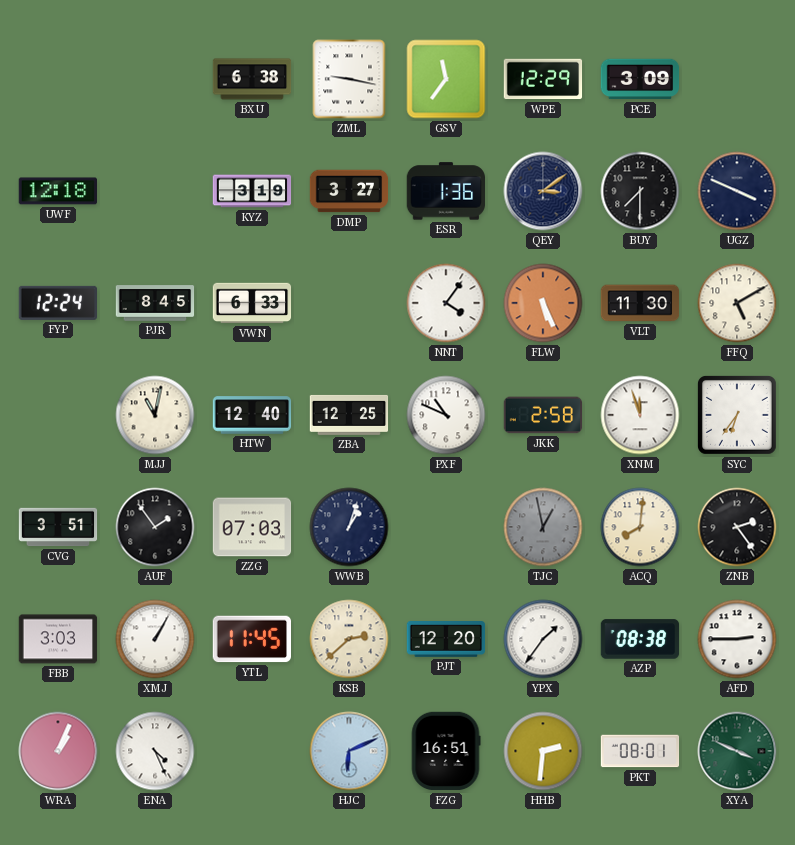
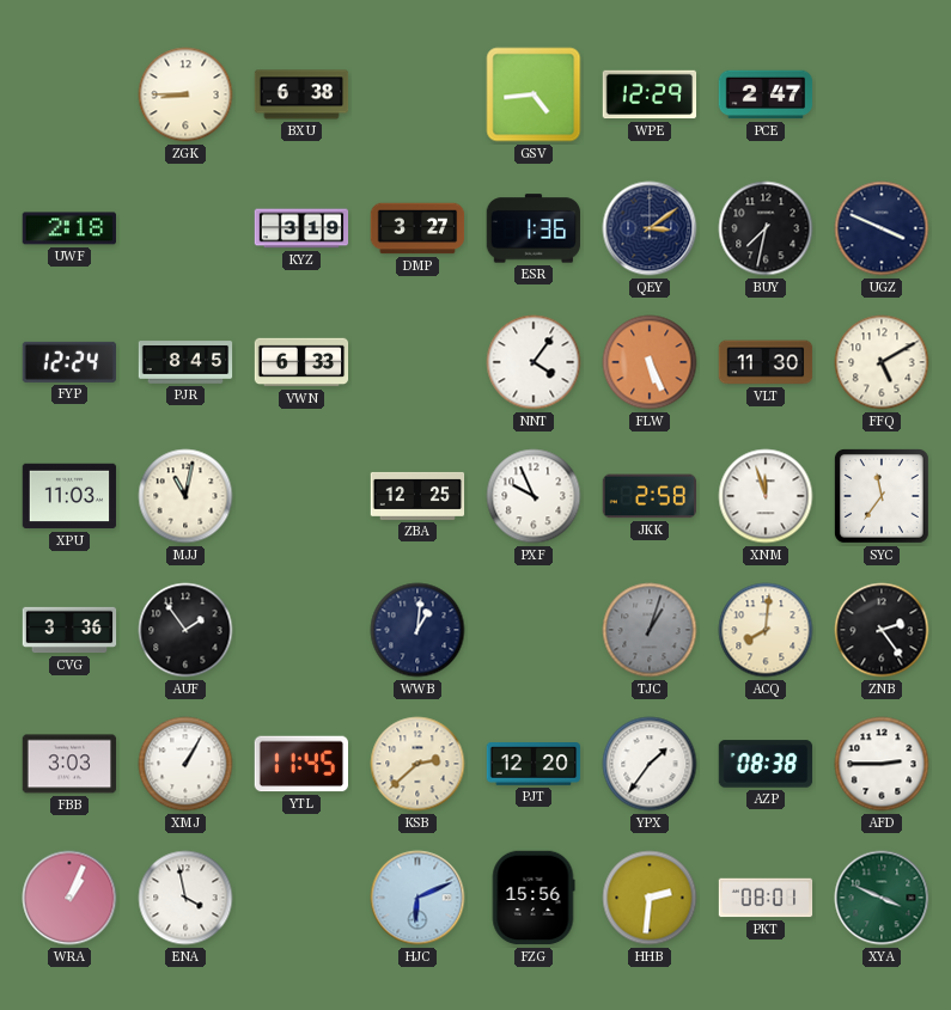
ZGK: none -> 8:45
ZML: 9:17 -> none
GSV: 11:36 -> 4:44
PCE: 3:09 -> 2:47
UWF: 12:18 -> 2:18
BUY: 7:30 -> 7:32
XPU: none -> 11:03
HTW: 12:40 -> none
PXF: 10:49 -> 9:56
SYC: 6:36 -> 11:36
CVG: 3:51 -> 3:36
ZZG: 07:03 -> none
WWB: 1:03 -> 1:01
TJC: 12:58 -> 1:03
ENA: 4:26 -> 3:58
FZG: 16:51 -> 15:56
